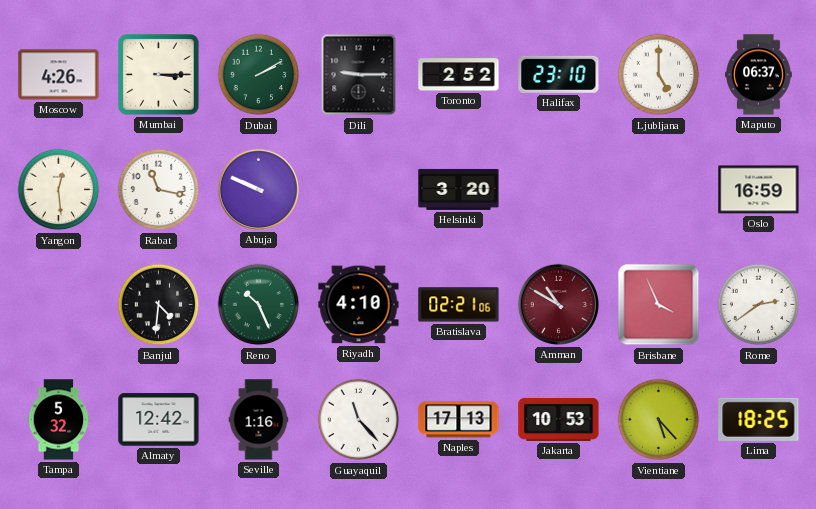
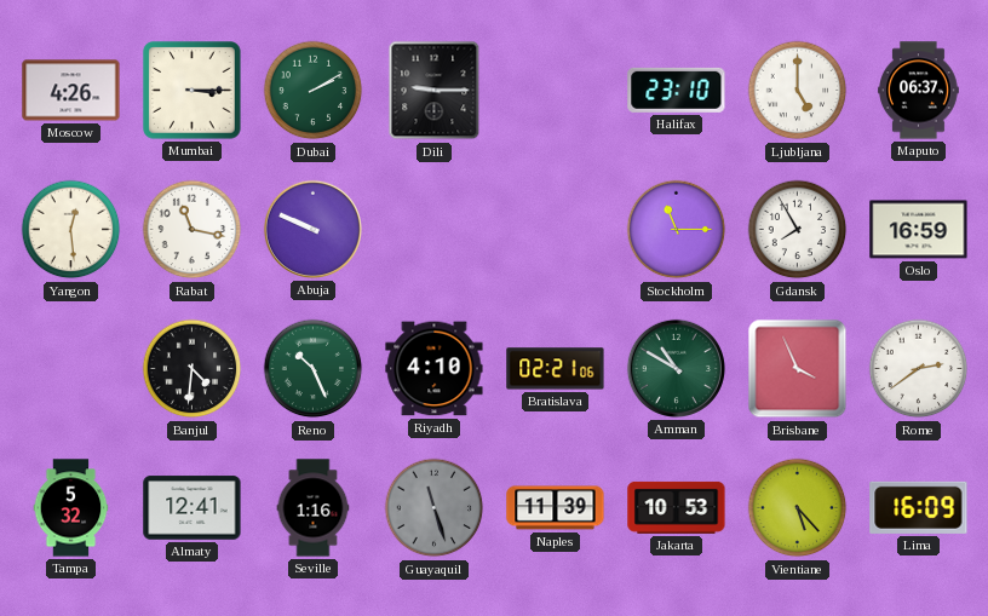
Toronto: 2:52 -> none
Helsinki: 3:20 -> none
Stockholm: none -> 11:15
Gdansk: none -> 7:55
Amman dial: burgundy -> green
Almaty: 12:42 -> 12:41
Guayaquil: 11:23 -> 11:27
Guayaquil dial: white -> grey
Naples: 17:13 -> 11:39
Lima: 18:25 -> 16:09
